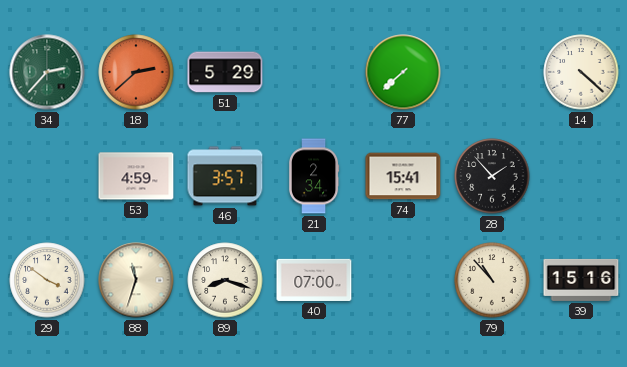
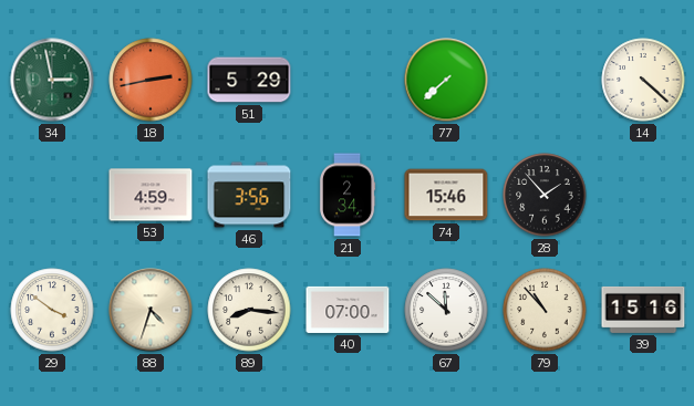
34: 2:37 -> 2:58
18: 2:38 -> 2:43
46: 3:57 -> 3:56
74: 15:41 -> 15:46
88: 11:33 -> 4:33
89: 8:18 -> 8:16
67: none -> 11:52
